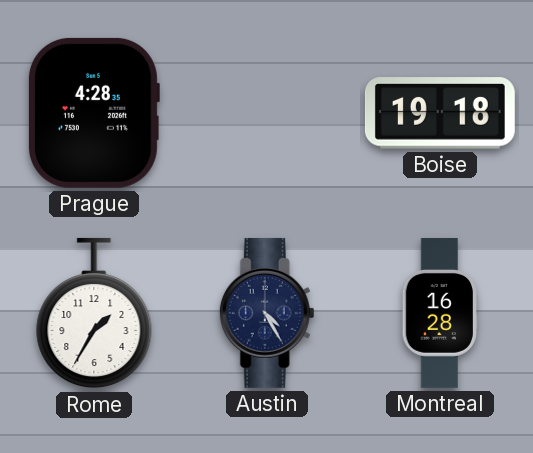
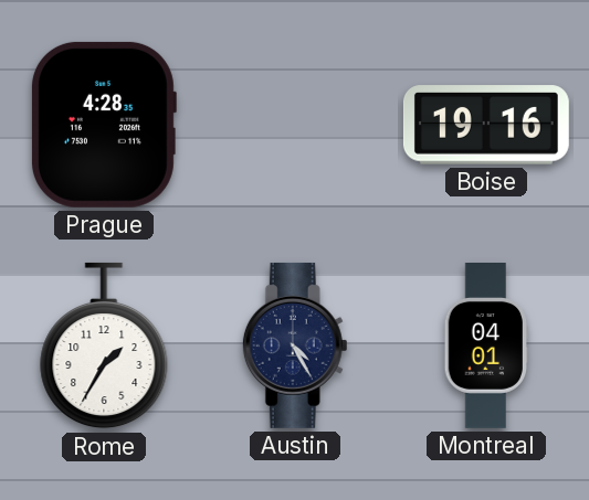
Boise: 19:18 -> 19:16
Montreal: 16:28 -> 04:01
